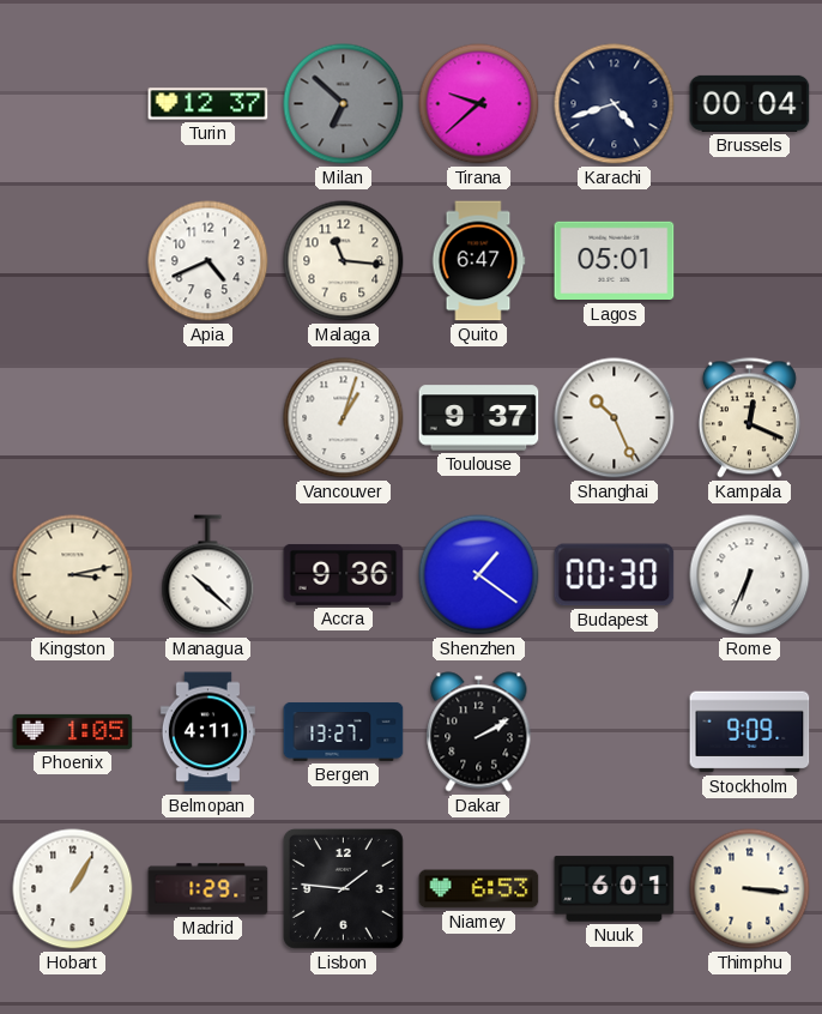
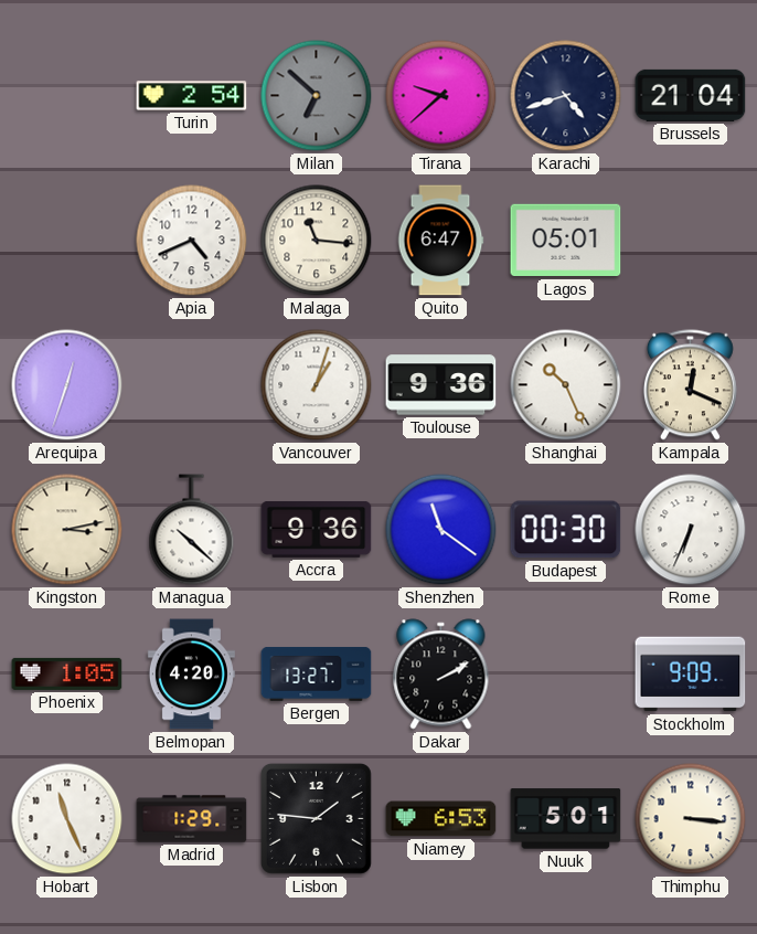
Turin: 12:37 -> 2:54
Brussels: 00:04 -> 21:04
Arequipa: none -> 12:33
Toulouse: 9:37 -> 9:36
Shenzhen: 1:21 -> 11:21
Belmopan: 4:11 -> 4:20
Hobart: 1:05 -> 11:26
Nuuk: 6:01 -> 5:01
